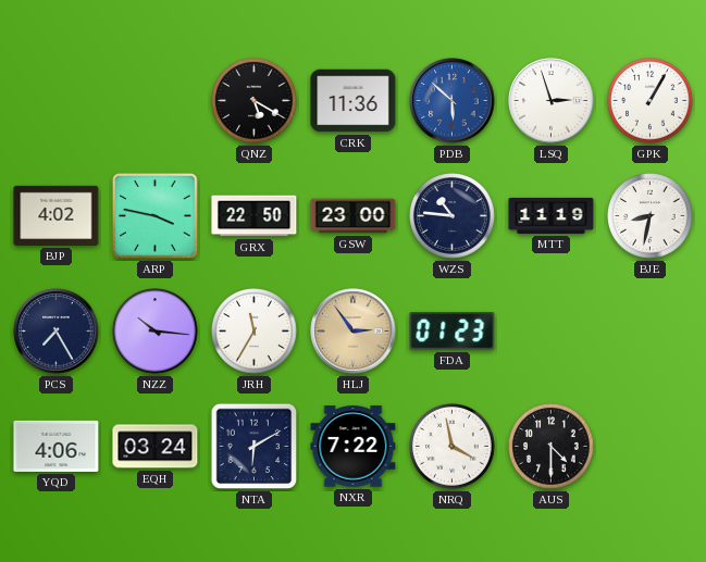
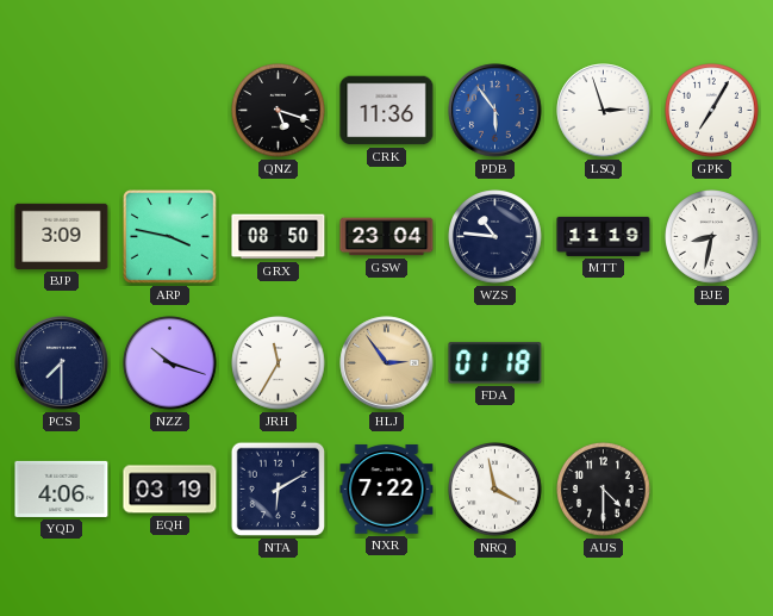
QNZ: 5:20 -> 5:18
PDB: 5:52 -> 5:54
GPK: 1:05 -> 7:05
BJP: 4:02 -> 3:09
GRX: 22:50 -> 08:50
GSW: 23:00 -> 23:04
PCS: 7:25 -> 7:30
NZZ: 10:16 -> 10:18
FDA: 01:23 -> 01:18
EQH: 03:24 -> 03:19
